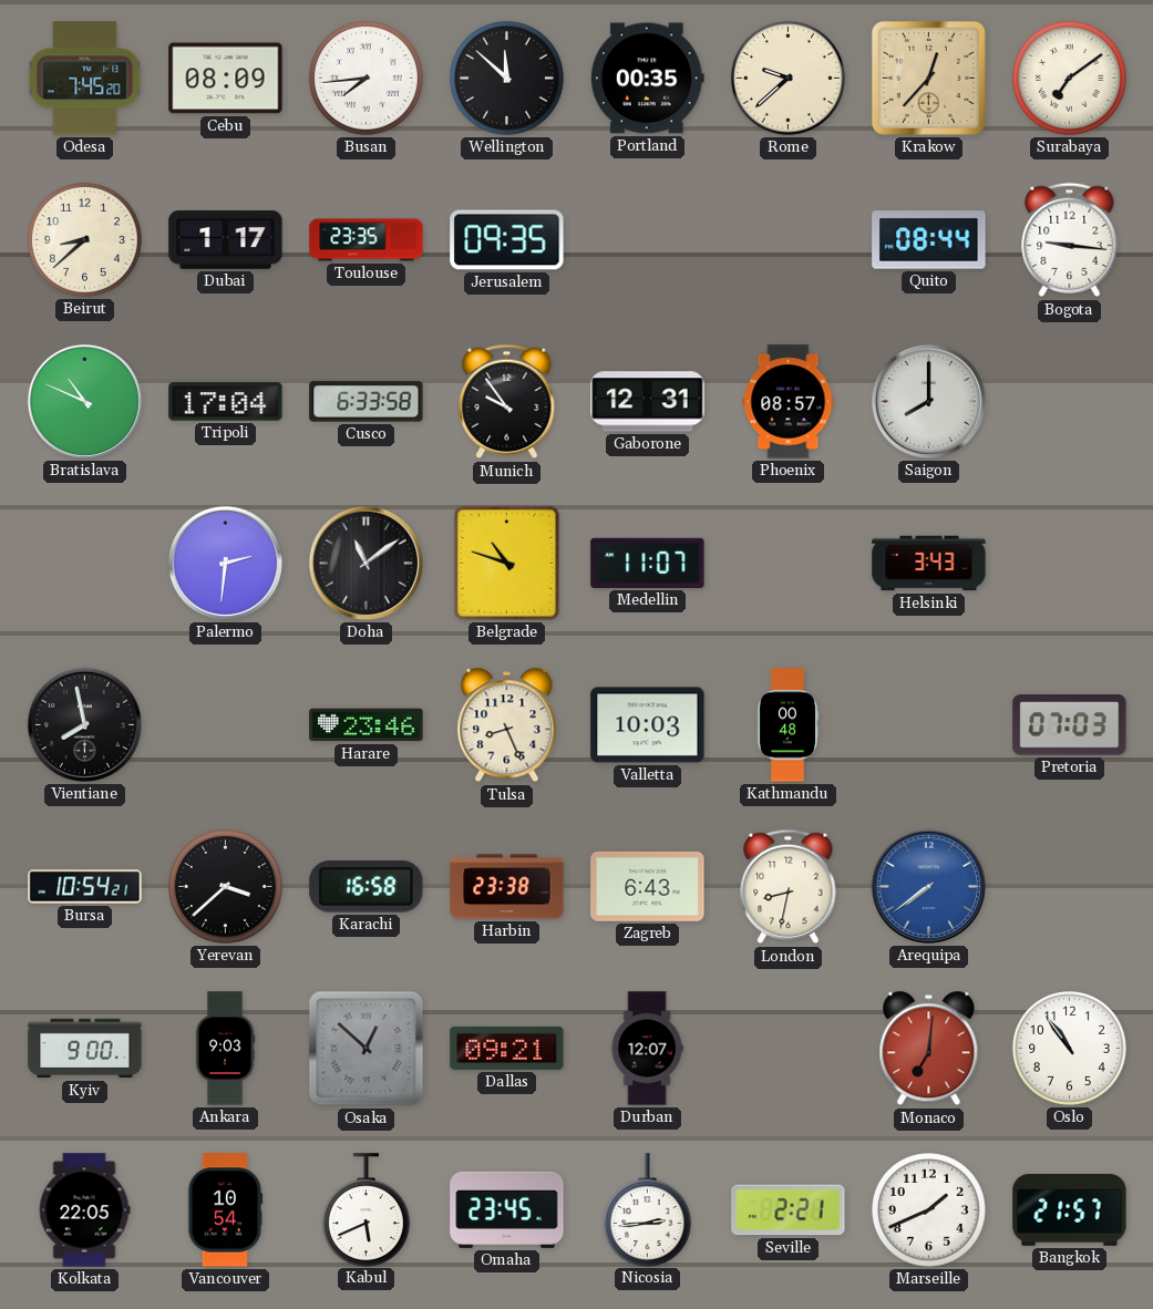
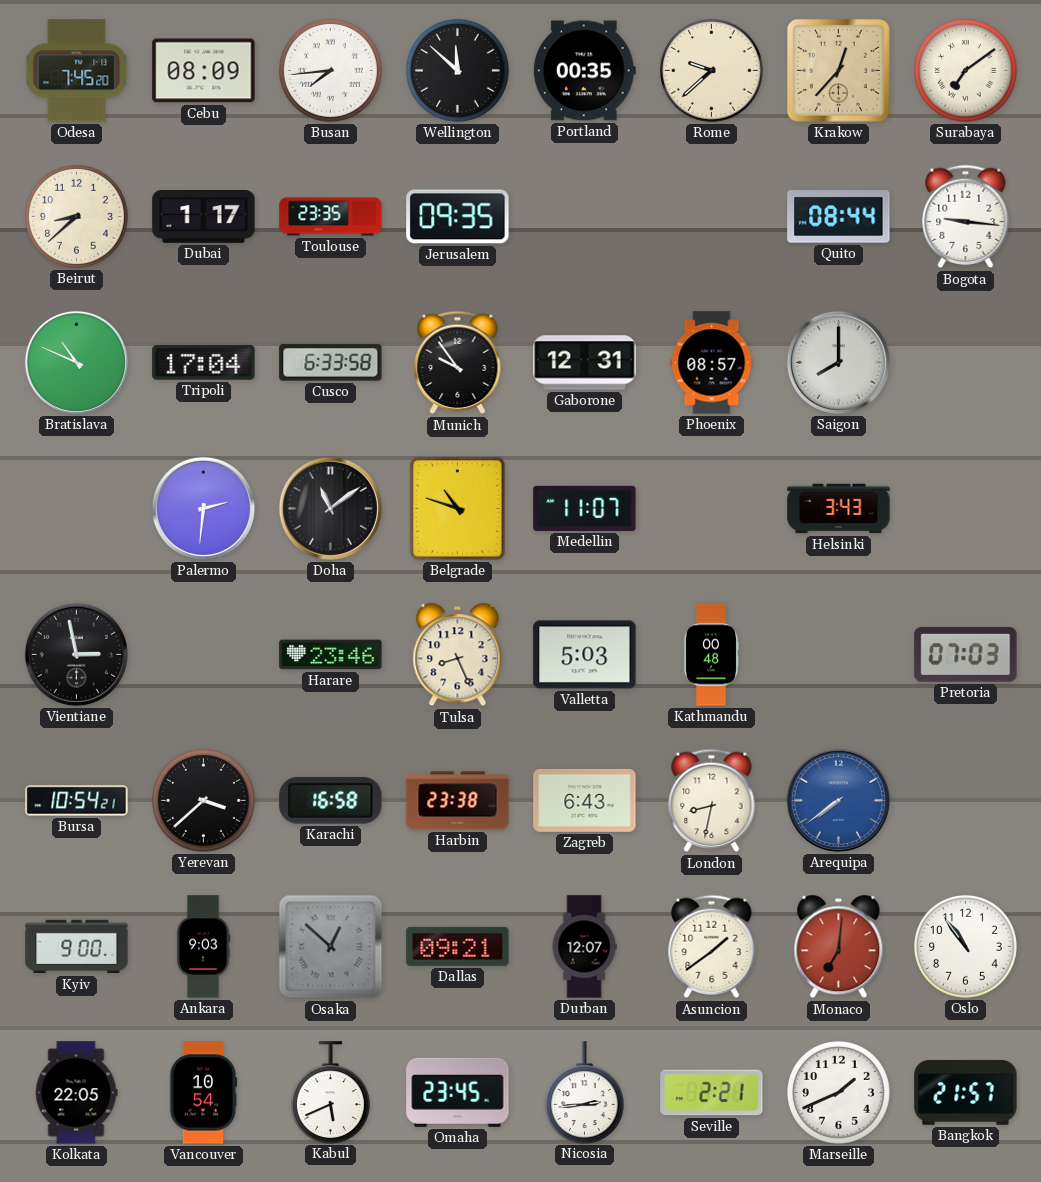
Vientiane: 7:58 -> 2:58
Valletta: 10:03 -> 5:03
Asuncion: none -> 1:39
